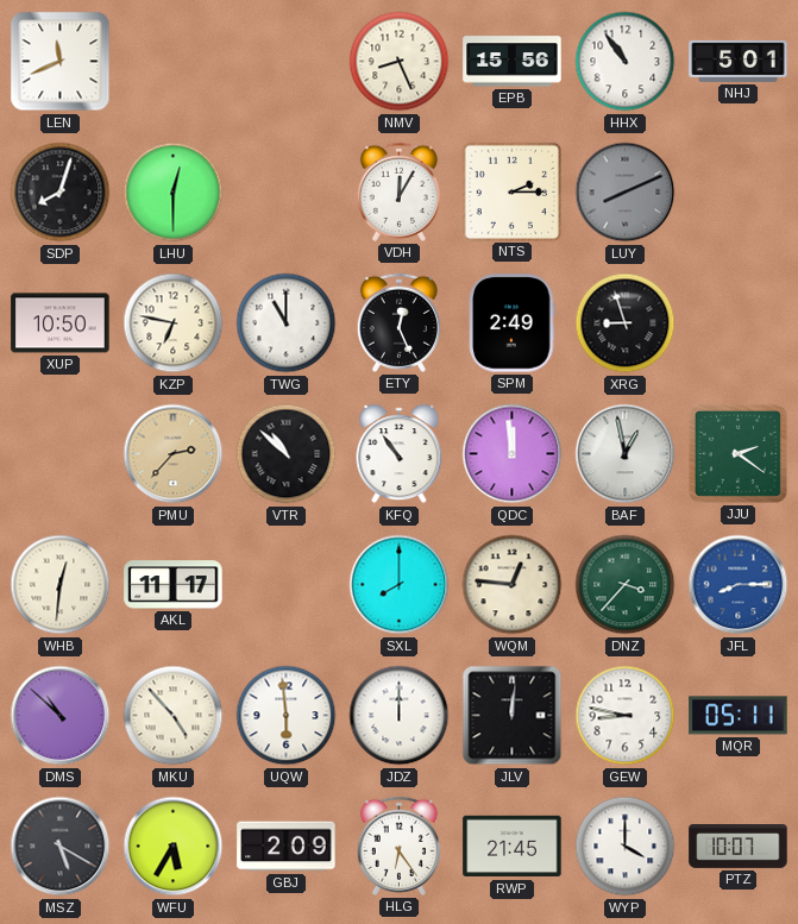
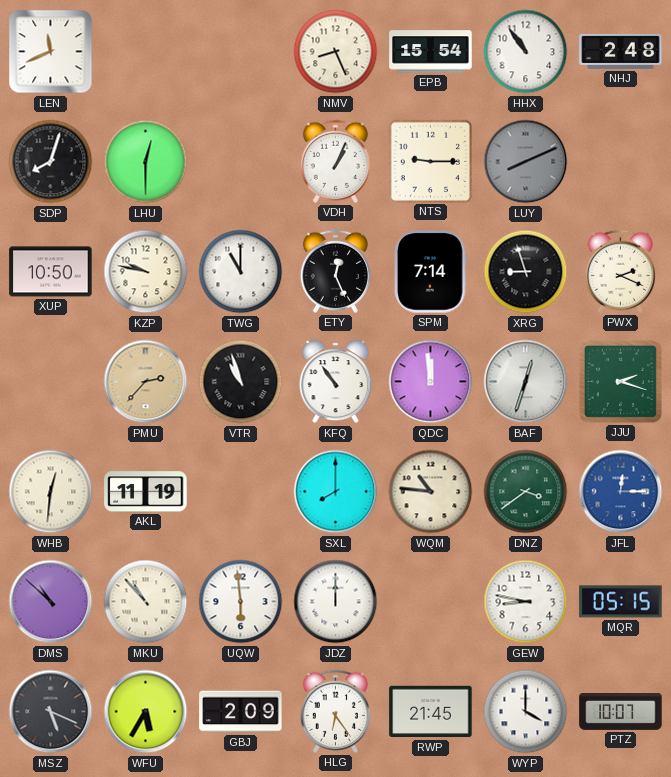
EPB: 15:56 -> 15:54
NHJ: 5:01 -> 2:48
VDH: 12:05 -> 1:04
NTS: 2:15 -> 9:15
KZP: 6:47 -> 9:47
SPM: 2:49 -> 7:14
PWX: none -> 2:19
VTR: 10:52 -> 10:57
BAF: 12:58 -> 12:33
JJU: 2:21 -> 2:18
AKL: 11:17 -> 11:19
WQM: 12:46 -> 10:46
DNZ: 3:37 -> 3:39
JFL: 8:15 -> 12:15
MKU: 4:53 -> 10:53
JLV: 12:01 -> none
MQR: 05:11 -> 05:15
MSZ: 5:20 -> 5:19
